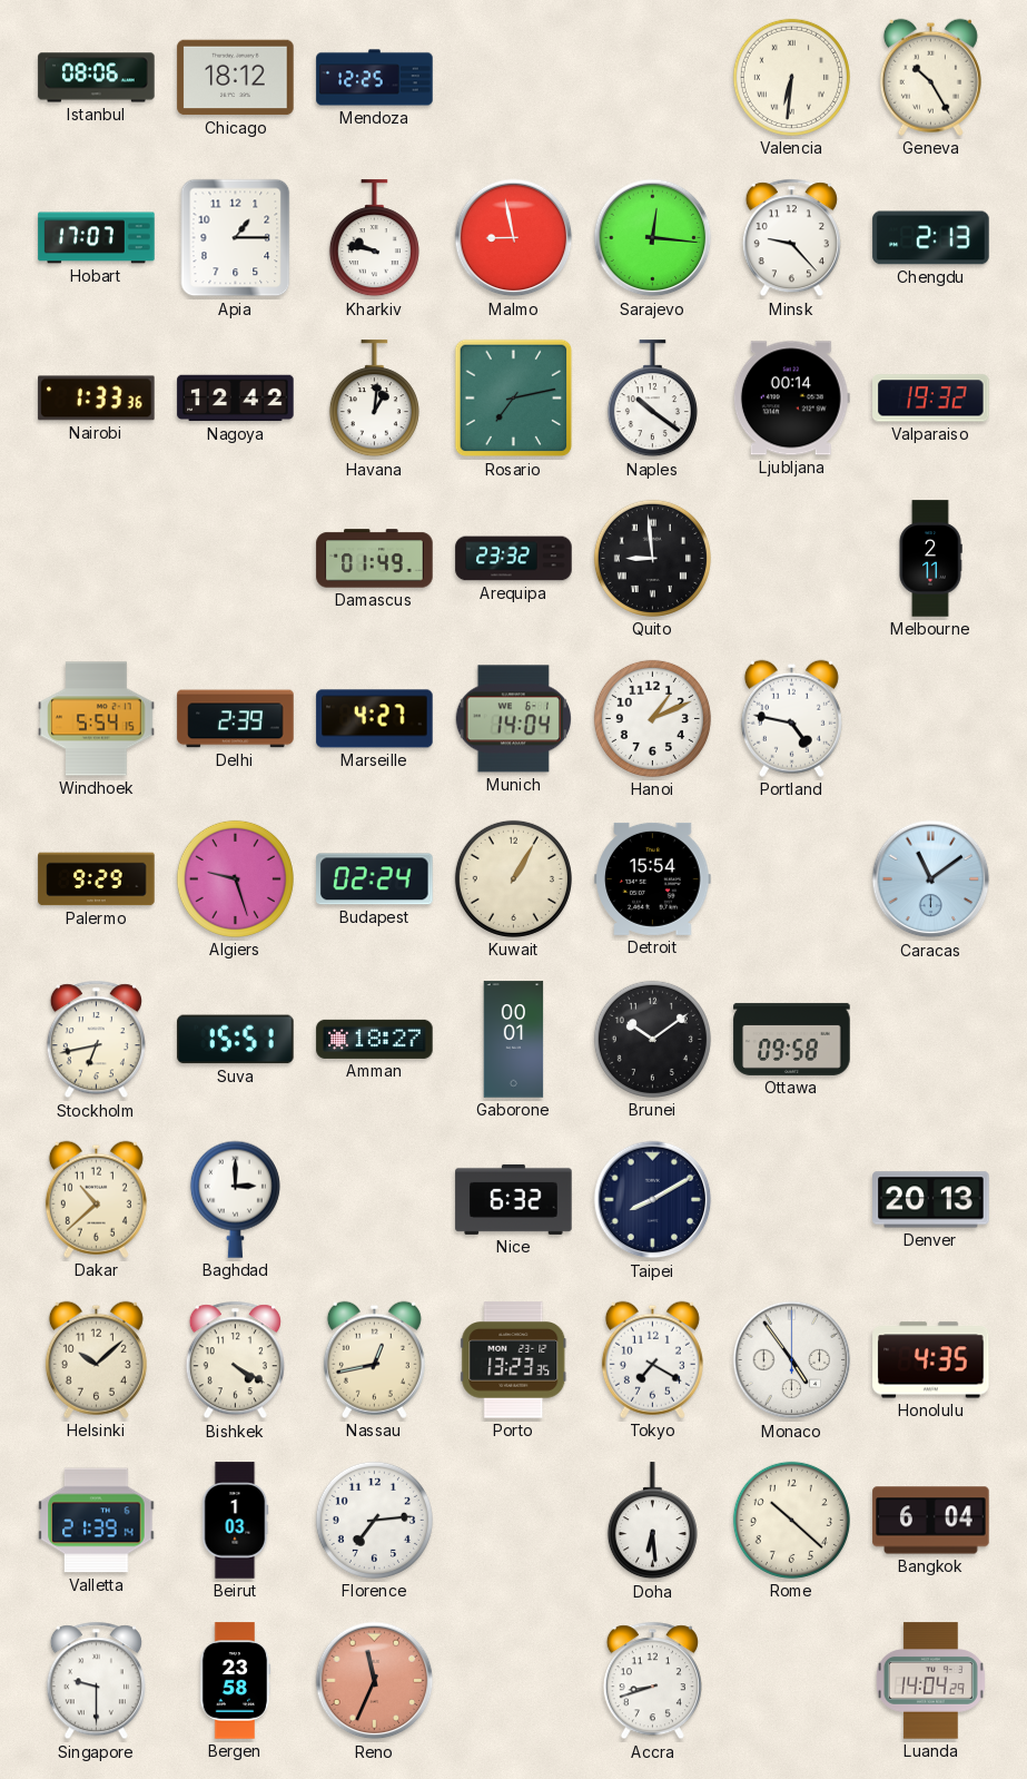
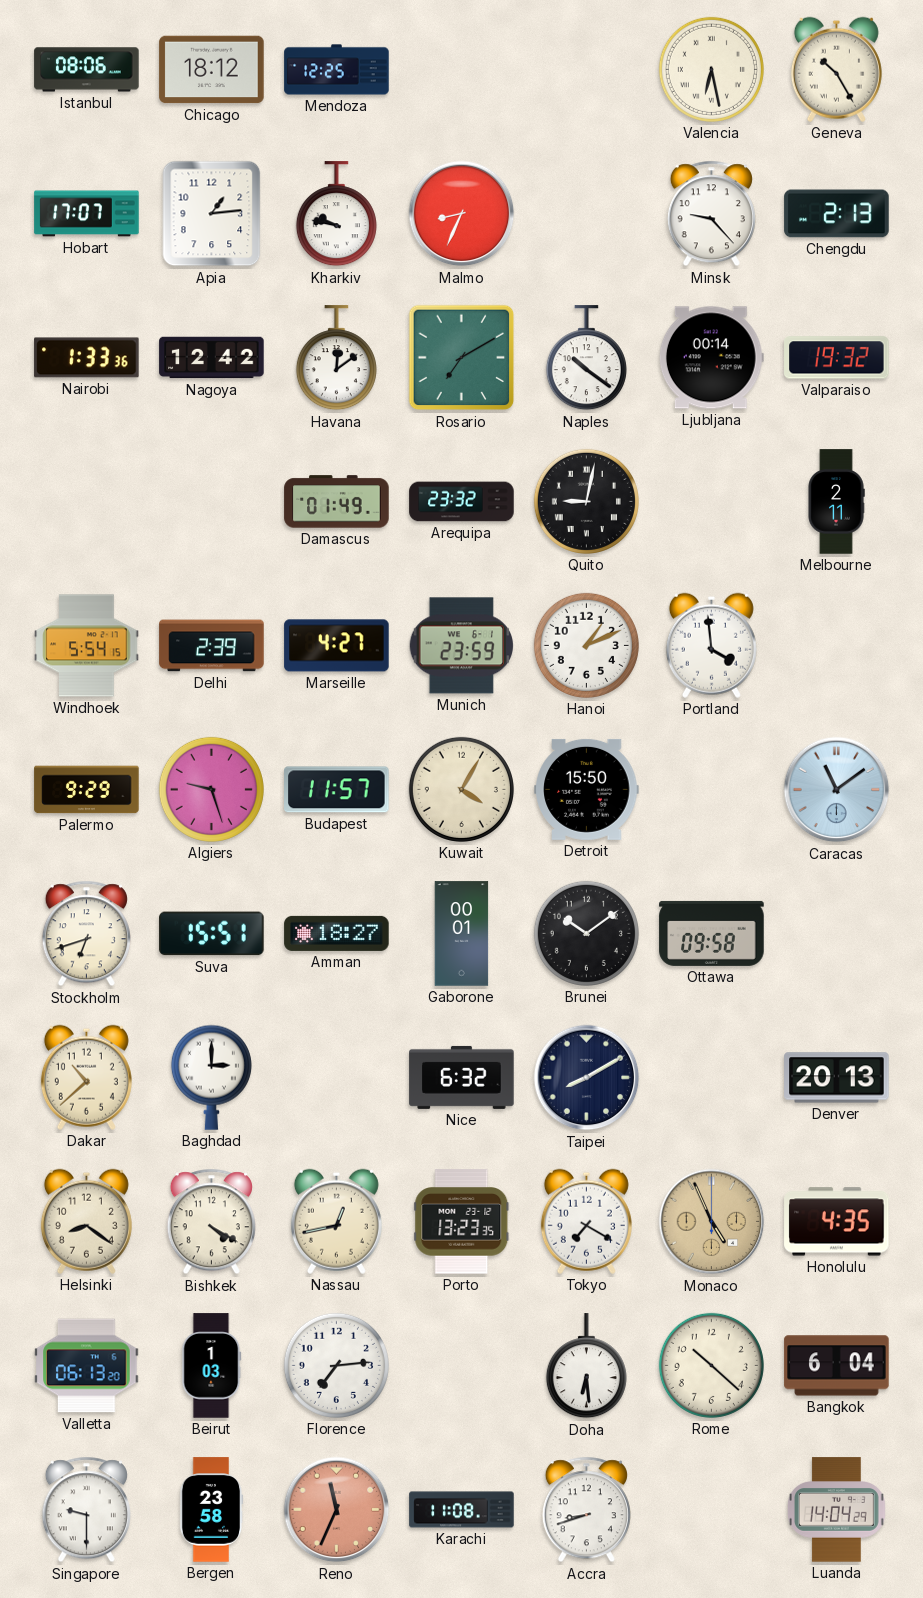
Valencia: 6:31 -> 6:28
Apia: 1:15 -> 1:14
Malmo: 8:58 -> 8:34
Sarajevo: 12:16 -> none
Havana: 1:01 -> 12:09
Rosario: 7:13 -> 7:10
Quito: 8:59 -> 9:02
Munich: 14:04 -> 23:59
Portland: 4:47 -> 3:59
Budapest: 02:24 -> 11:57
Kuwait: 1:05 -> 4:05
Detroit: 15:54 -> 15:50
Stockholm: 6:43 -> 6:42
Helsinki: 10:08 -> 8:21
Monaco: 4:54 -> 4:56
Monaco dial: white -> champagne
Valletta: 21:39 -> 06:13
Karachi: none -> 11:08
